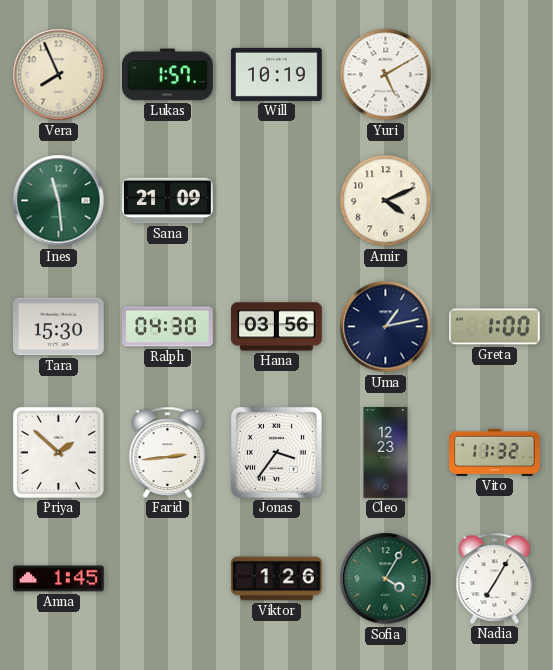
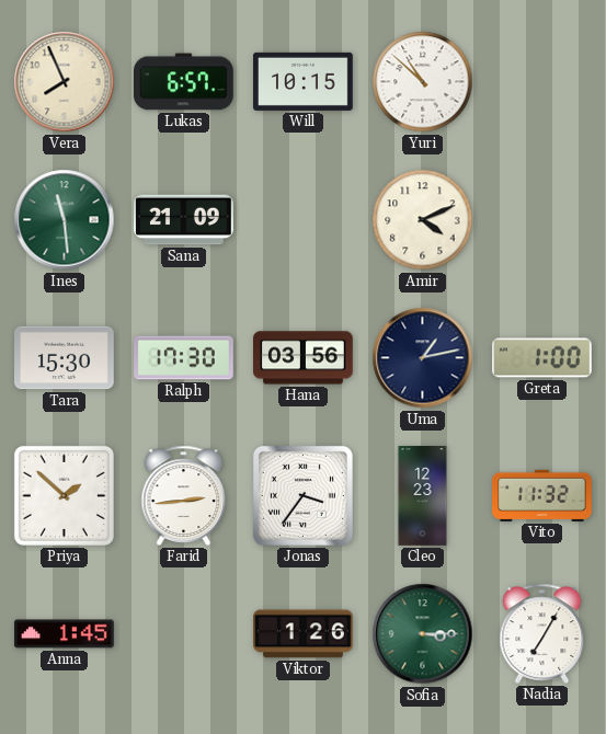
Lukas: 1:57 -> 6:57
Will: 10:19 -> 10:15
Yuri: 5:10 -> 10:52
Ralph: 04:30 -> 17:30
Sofia: 4:05 -> 3:15
